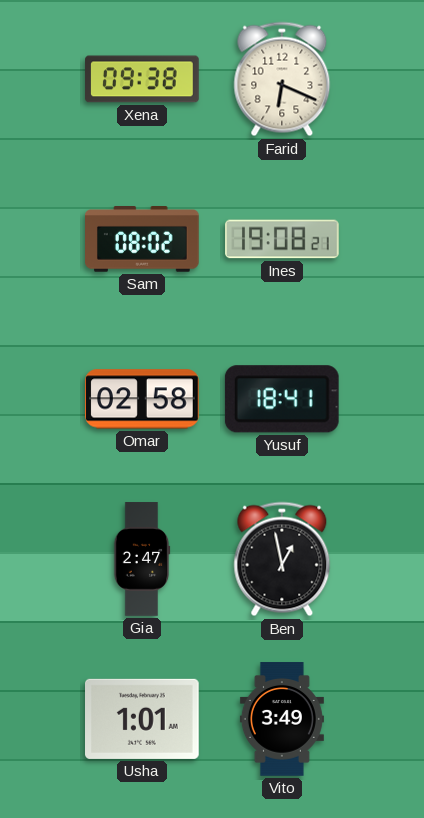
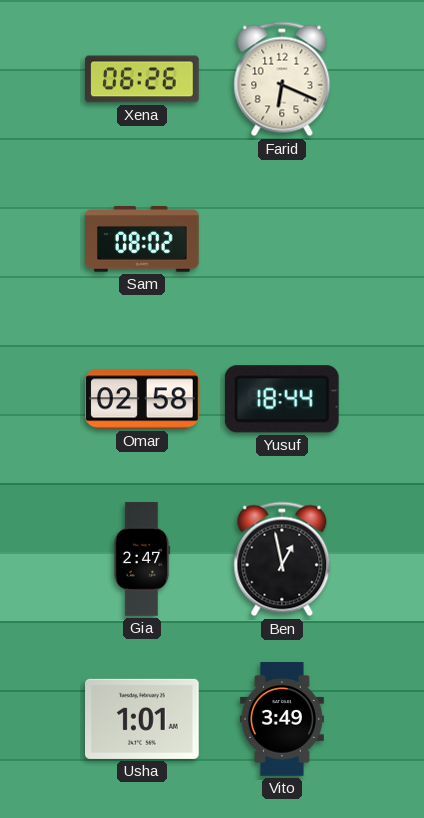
Xena: 09:38 -> 06:26
Ines: 19:08 -> none
Yusuf: 18:41 -> 18:44
